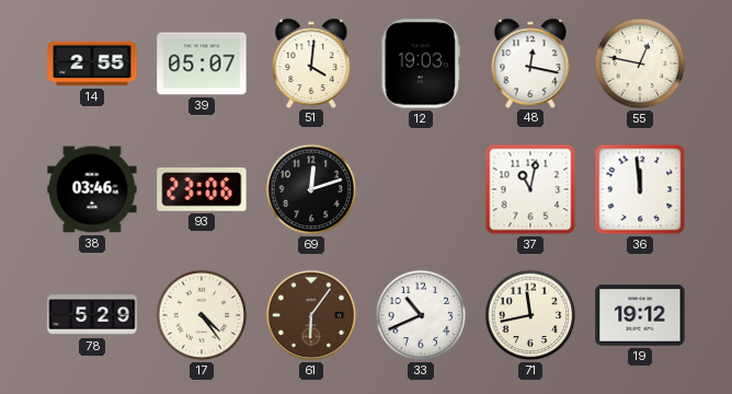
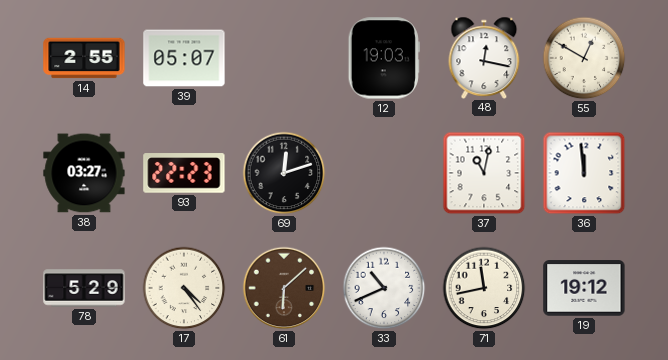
51: 4:01 -> none
55: 12:47 -> 12:50
38: 03:46 -> 03:27
93: 23:06 -> 22:23
61: 6:06 -> 6:08
